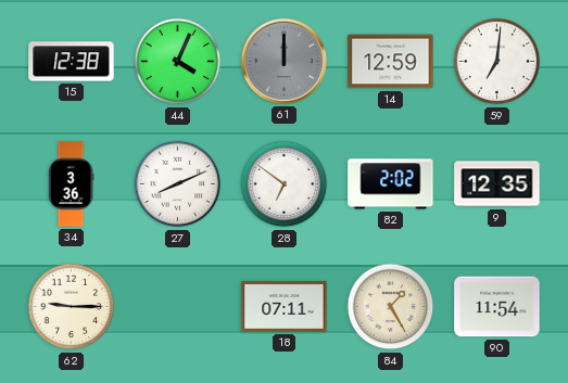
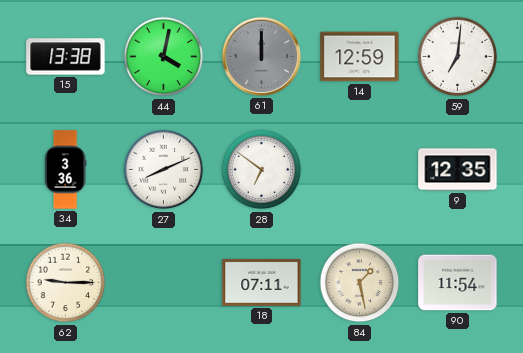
15: 12:38 -> 13:38
44: 4:04 -> 4:02
82: 2:02 -> none
84: 1:25 -> 1:28
